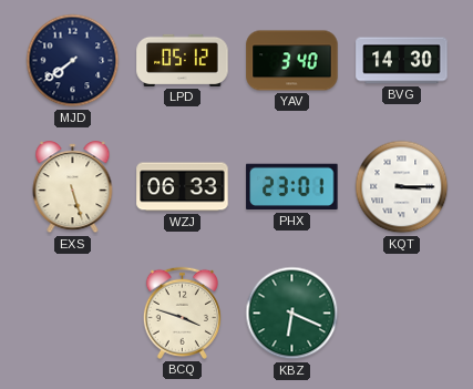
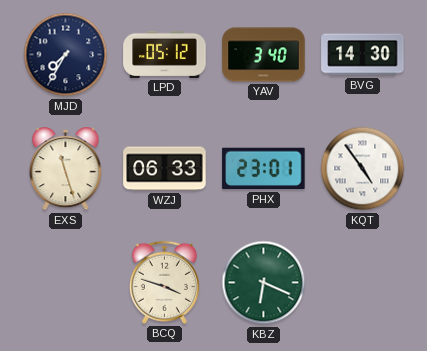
MJD: 7:39 -> 7:35
EXS: 5:27 -> 11:27
KQT: 3:15 -> 4:54
